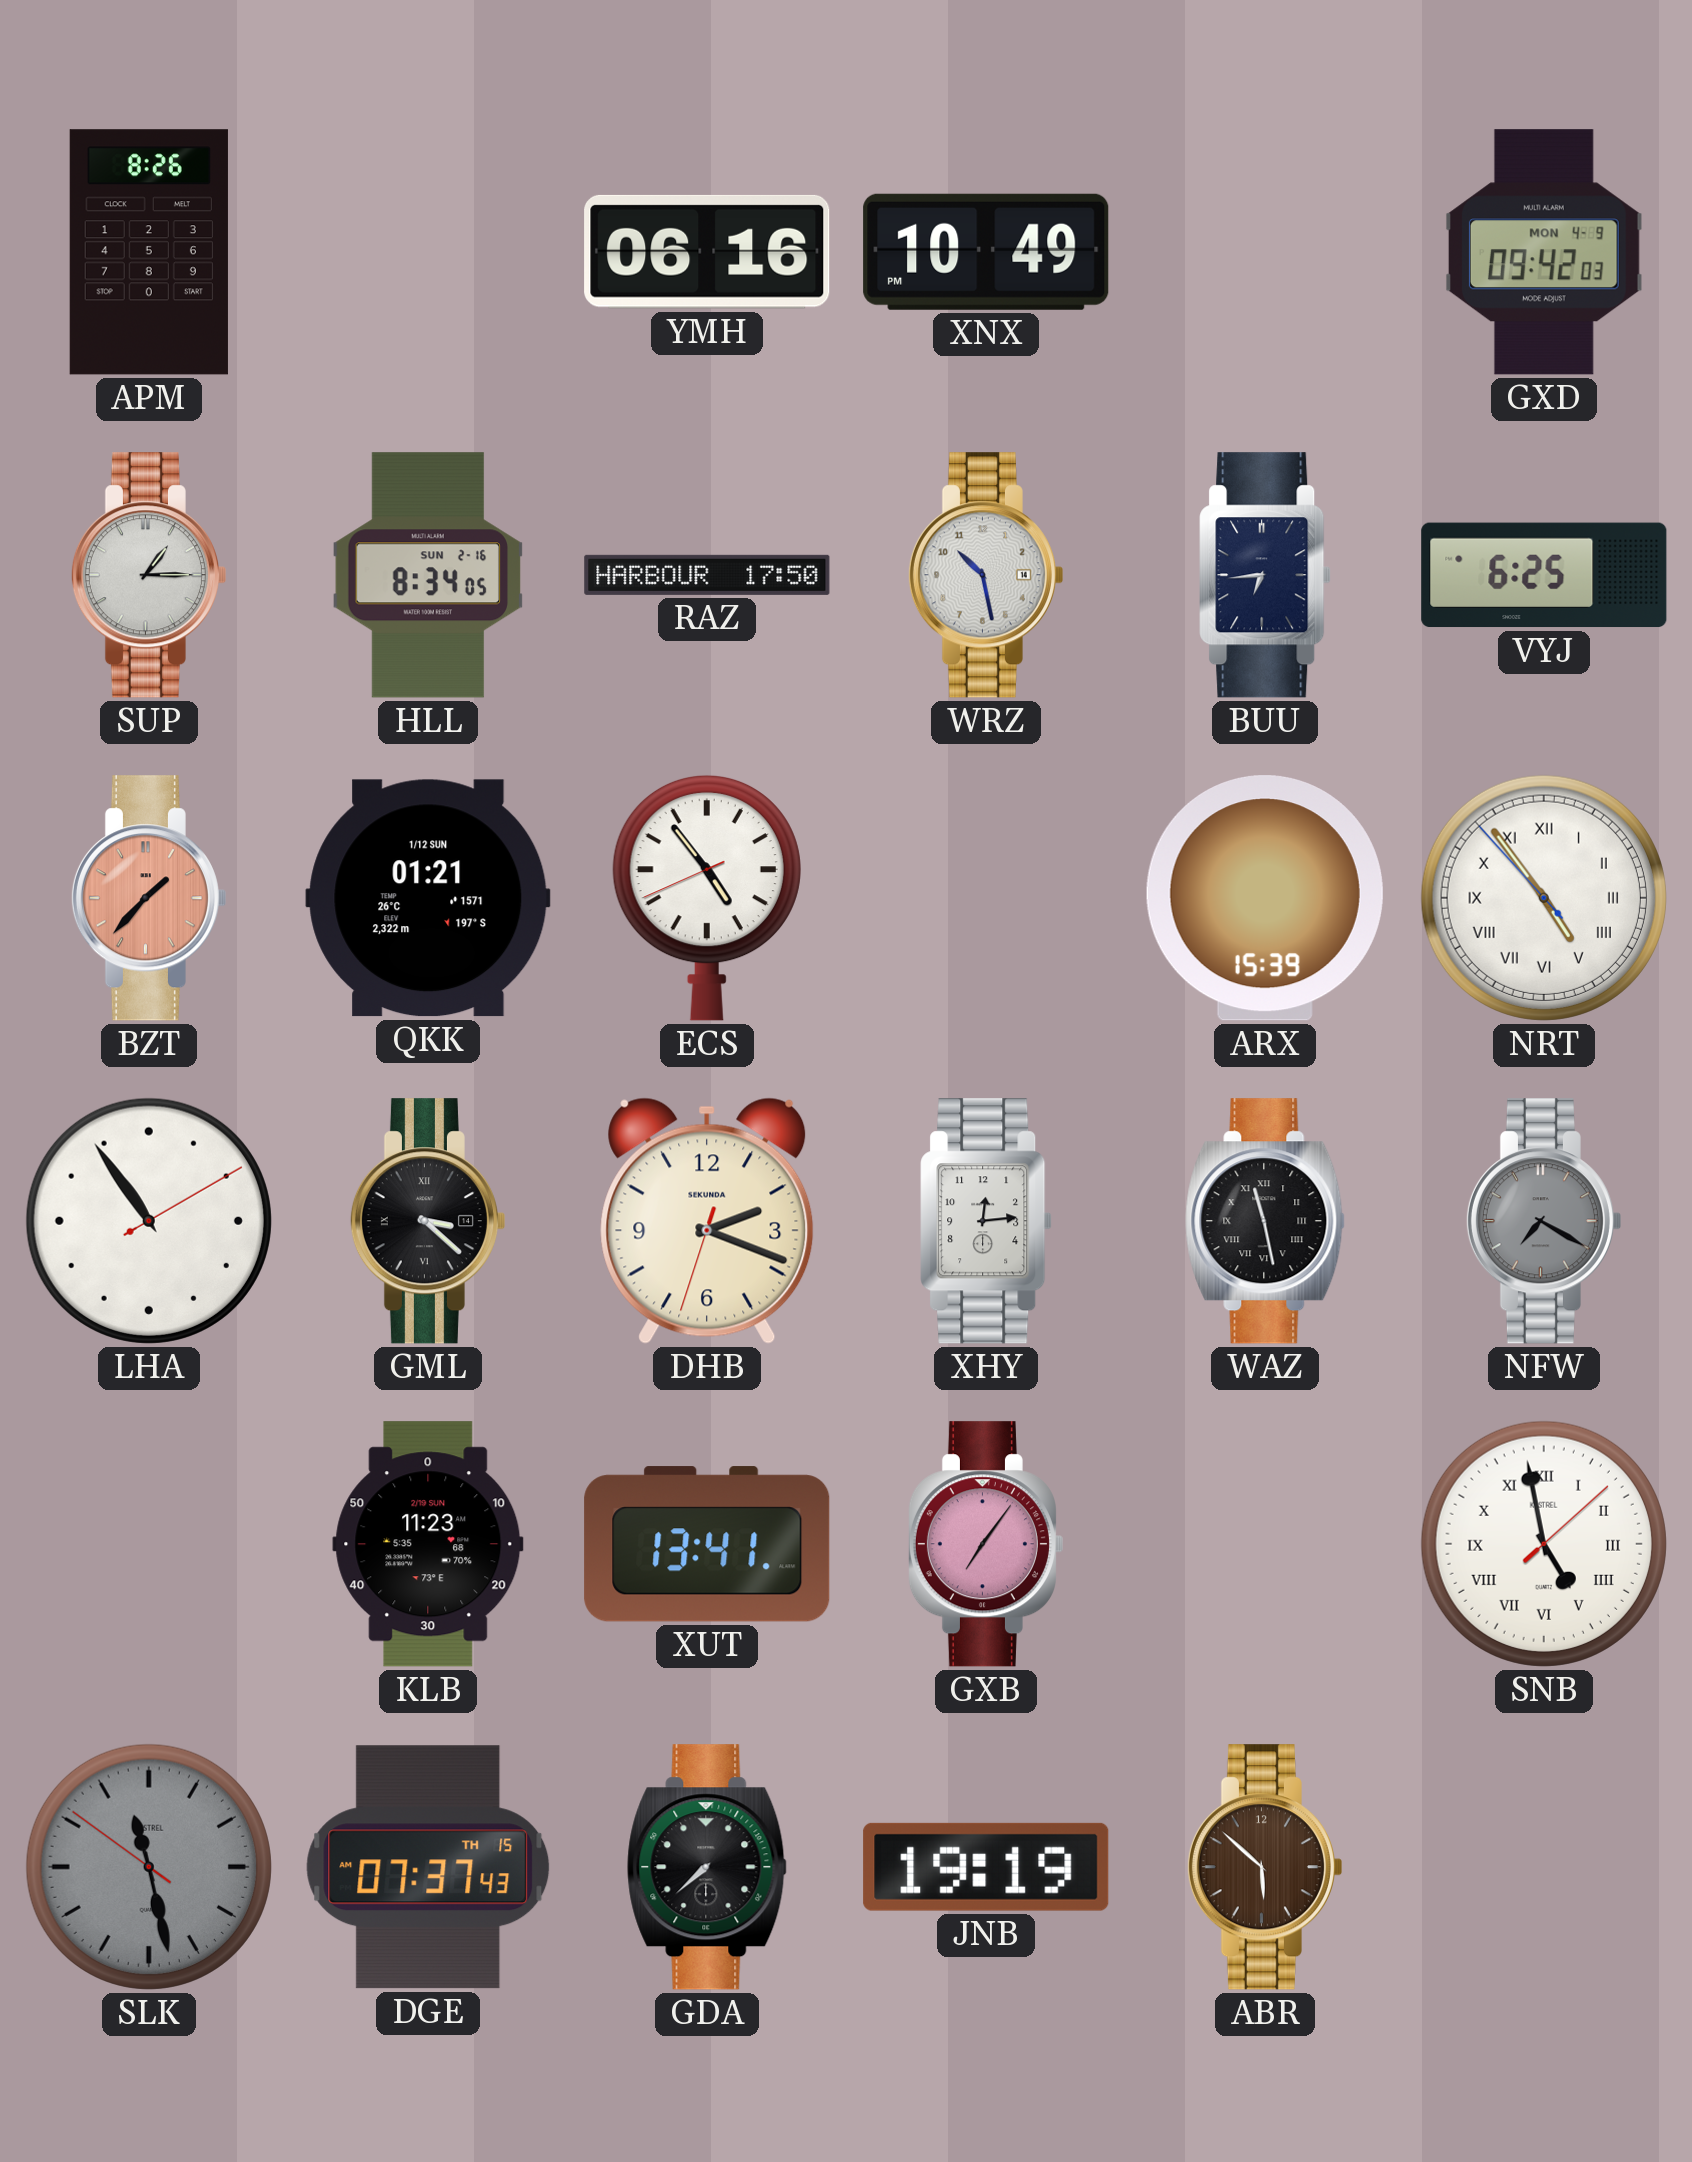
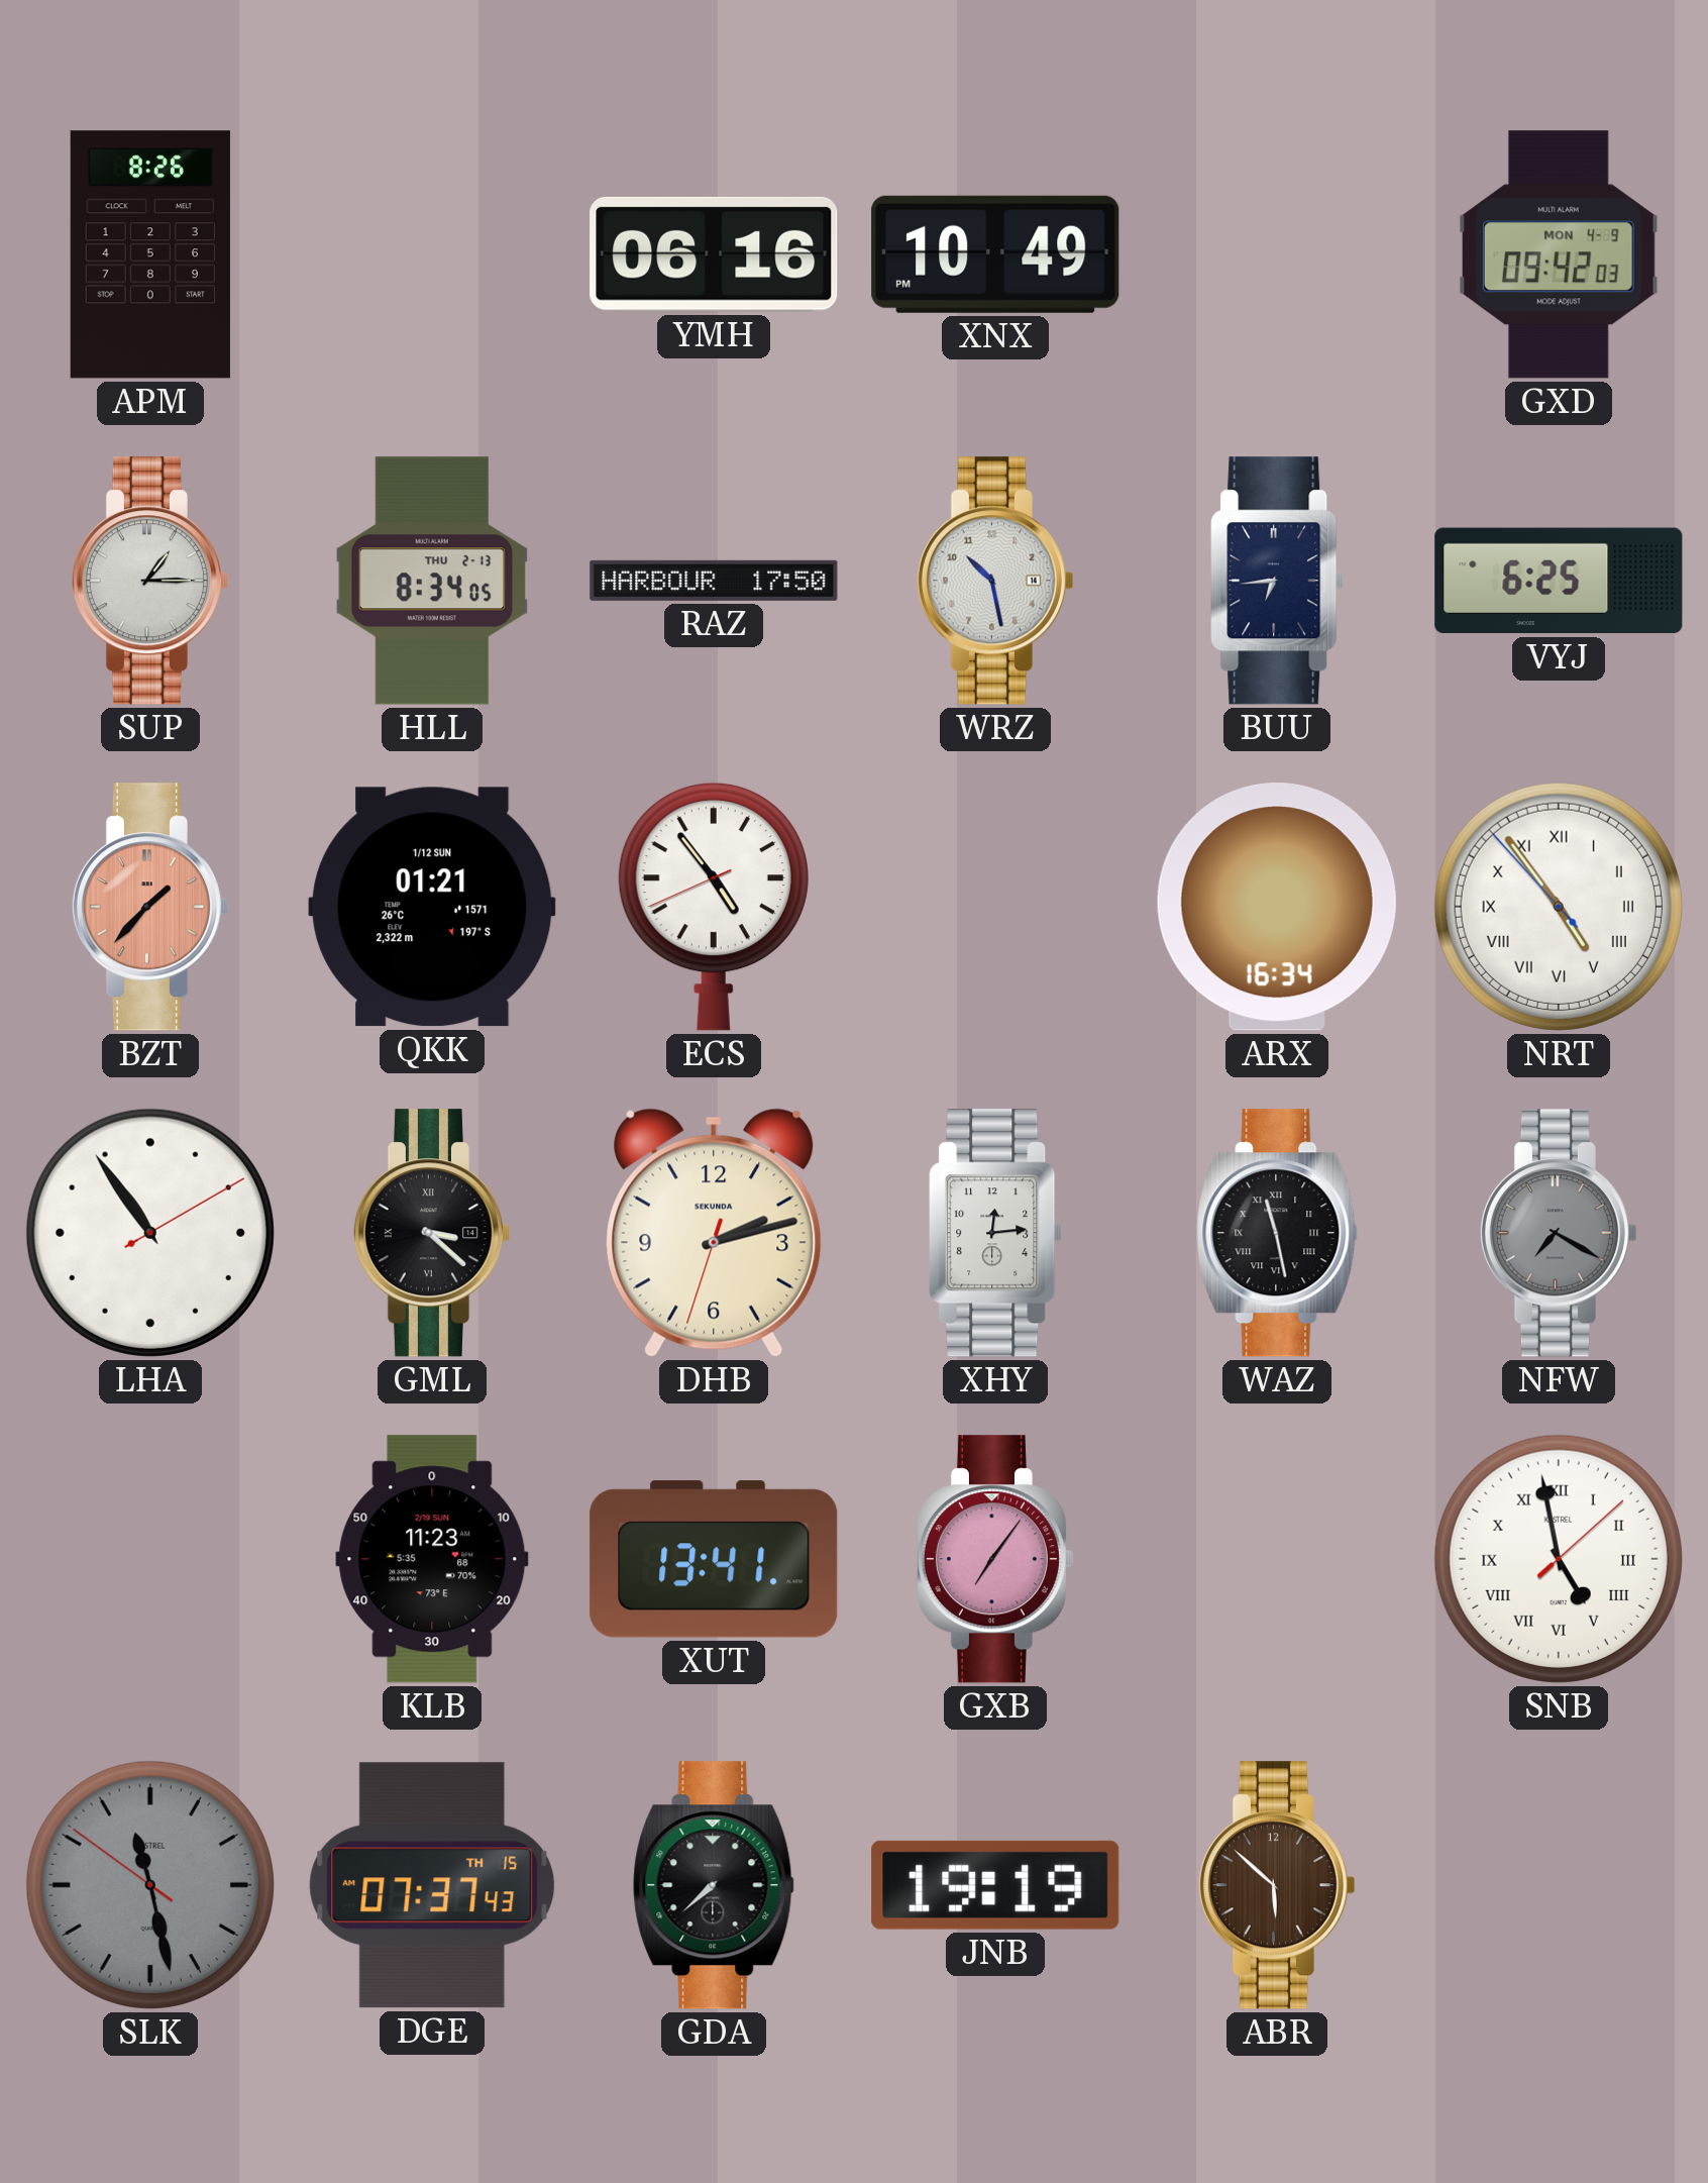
HLL date: SUN 2-16 -> THU 2-13
ARX: 15:39 -> 16:34
DHB: 2:18 -> 2:12
